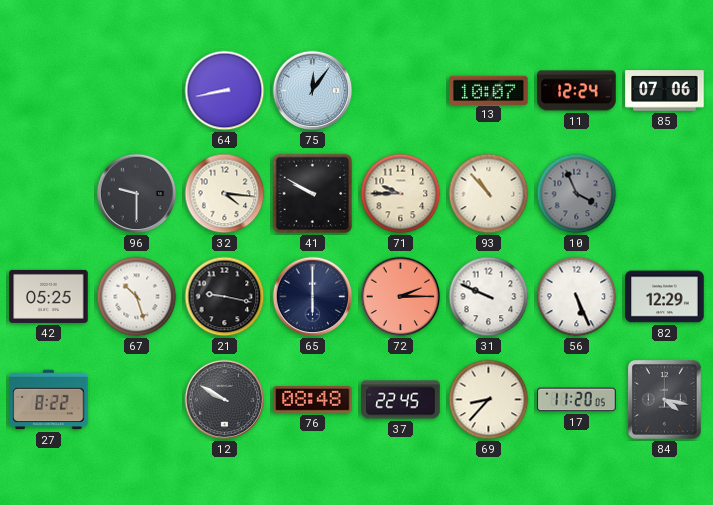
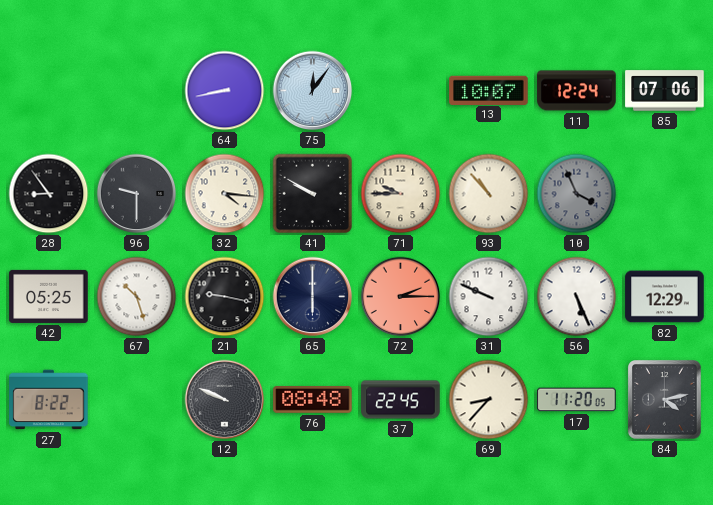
28: none -> 8:54
12: 9:50 -> 9:49
84: 4:17 -> 4:13
